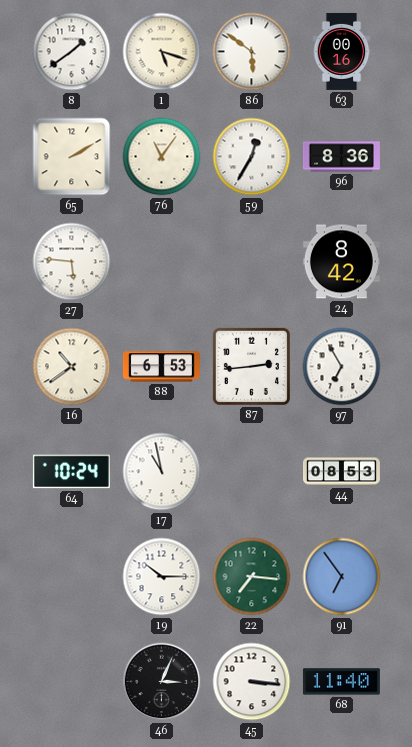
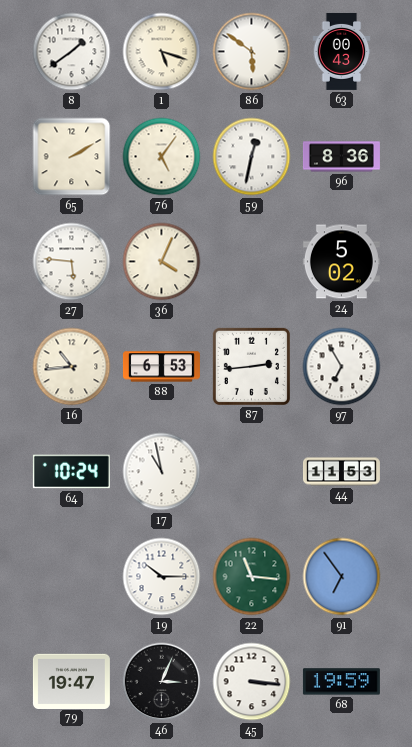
63: 00:16 -> 00:43
76: 11:06 -> 5:06
59: 12:35 -> 12:32
36: none -> 4:04
24: 8:42 -> 5:02
16: 10:39 -> 10:44
44: 08:53 -> 11:53
22: 7:16 -> 11:16
79: none -> 19:47
68: 11:40 -> 19:59
